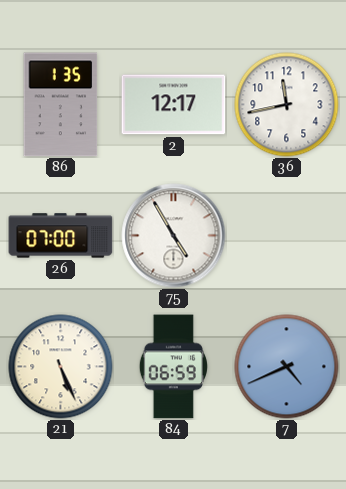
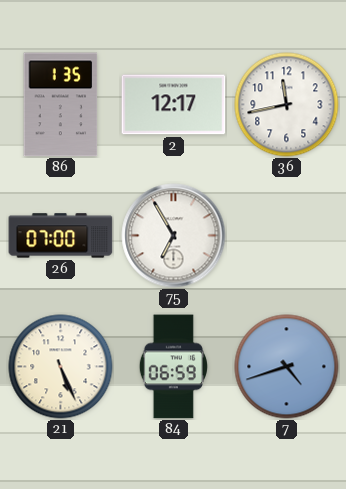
75: 4:55 -> 6:55
7: 4:41 -> 4:42
